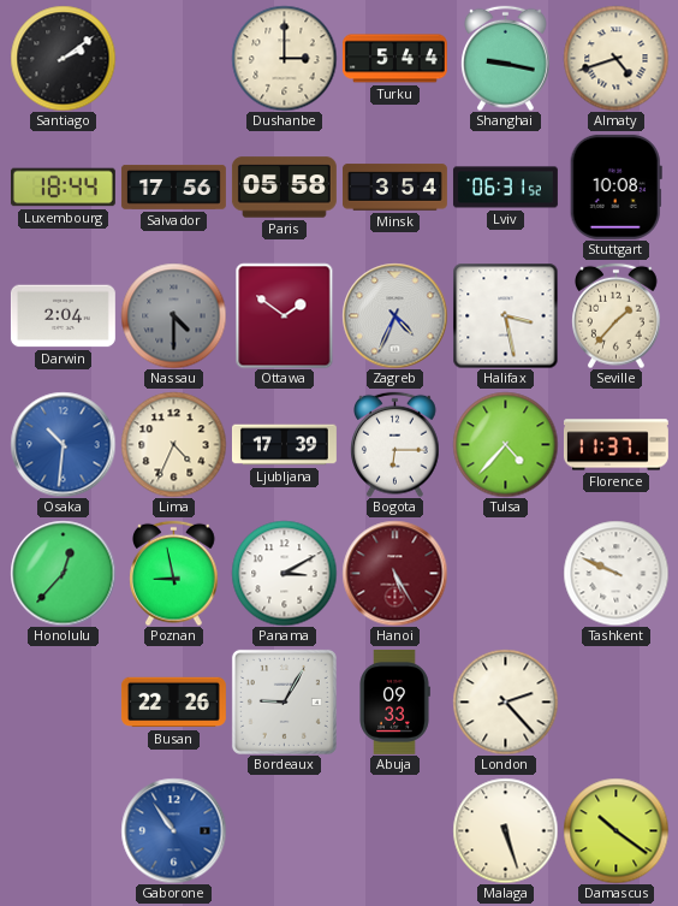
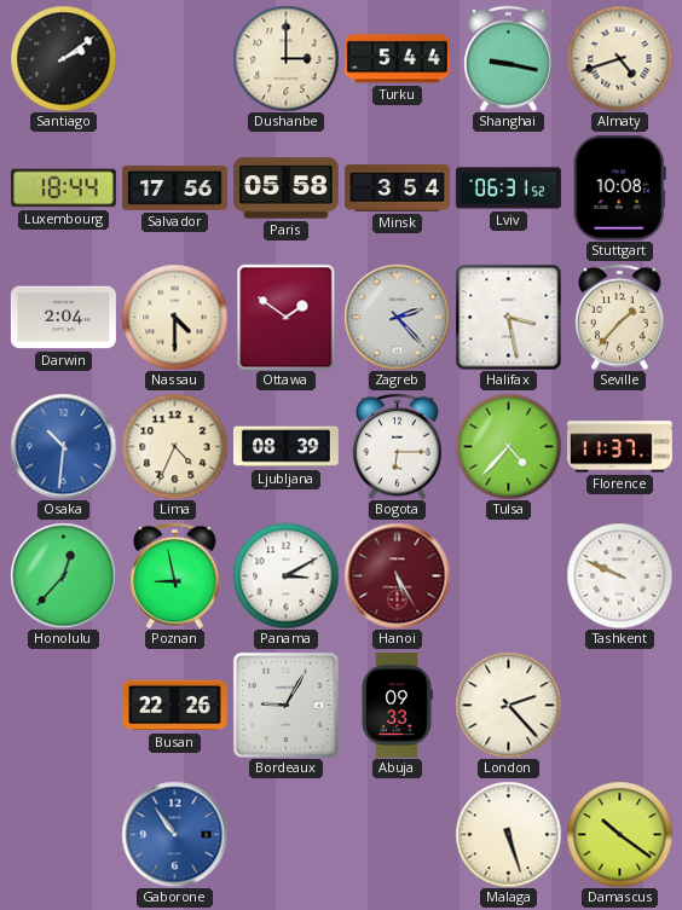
Nassau dial: grey -> cream
Zagreb: 4:34 -> 2:23
Ljubljana: 17:39 -> 08:39
